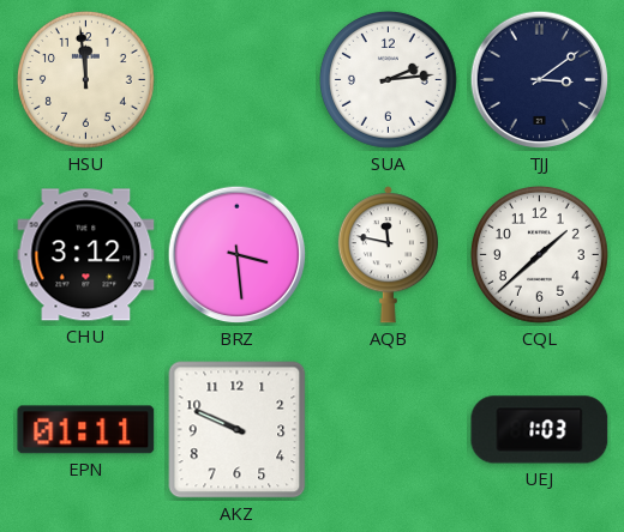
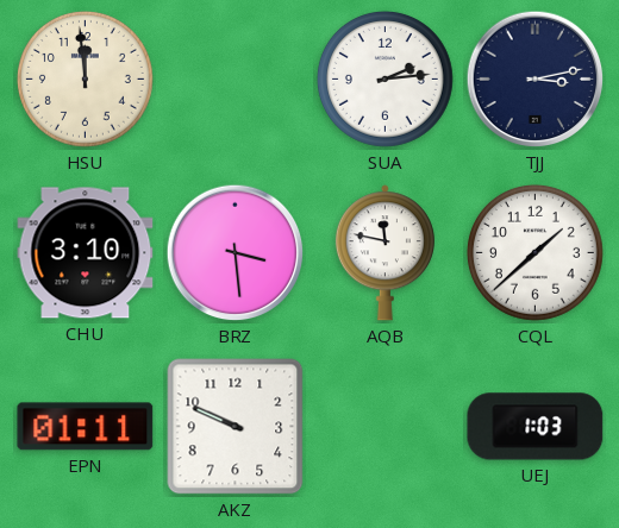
TJJ: 3:09 -> 3:13
CHU: 3:12 -> 3:10
